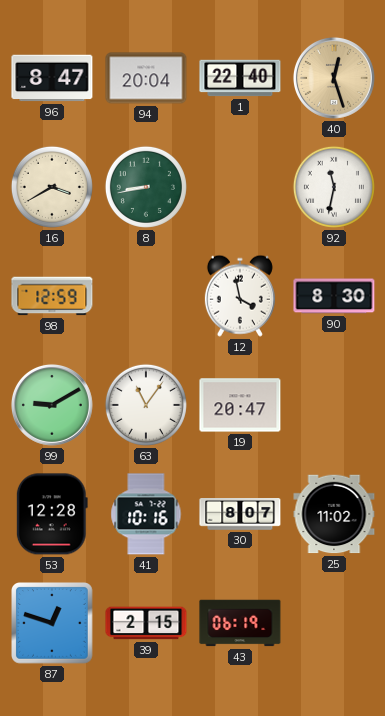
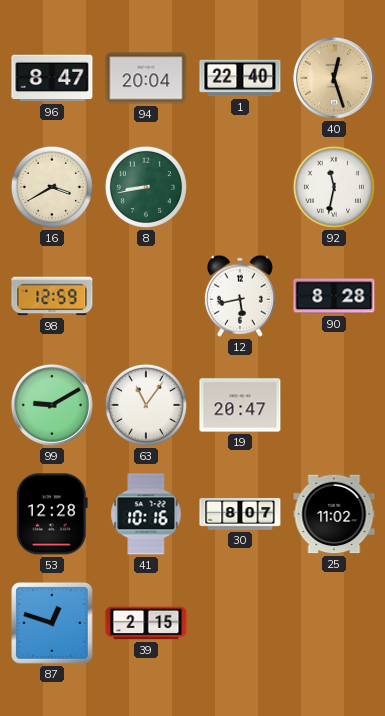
12: 3:58 -> 5:43
90: 8:30 -> 8:28
43: 06:19 -> none
